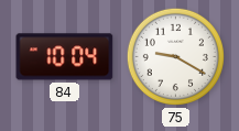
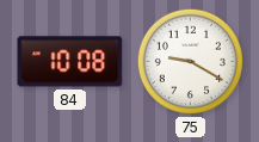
84: 10:04 -> 10:08
